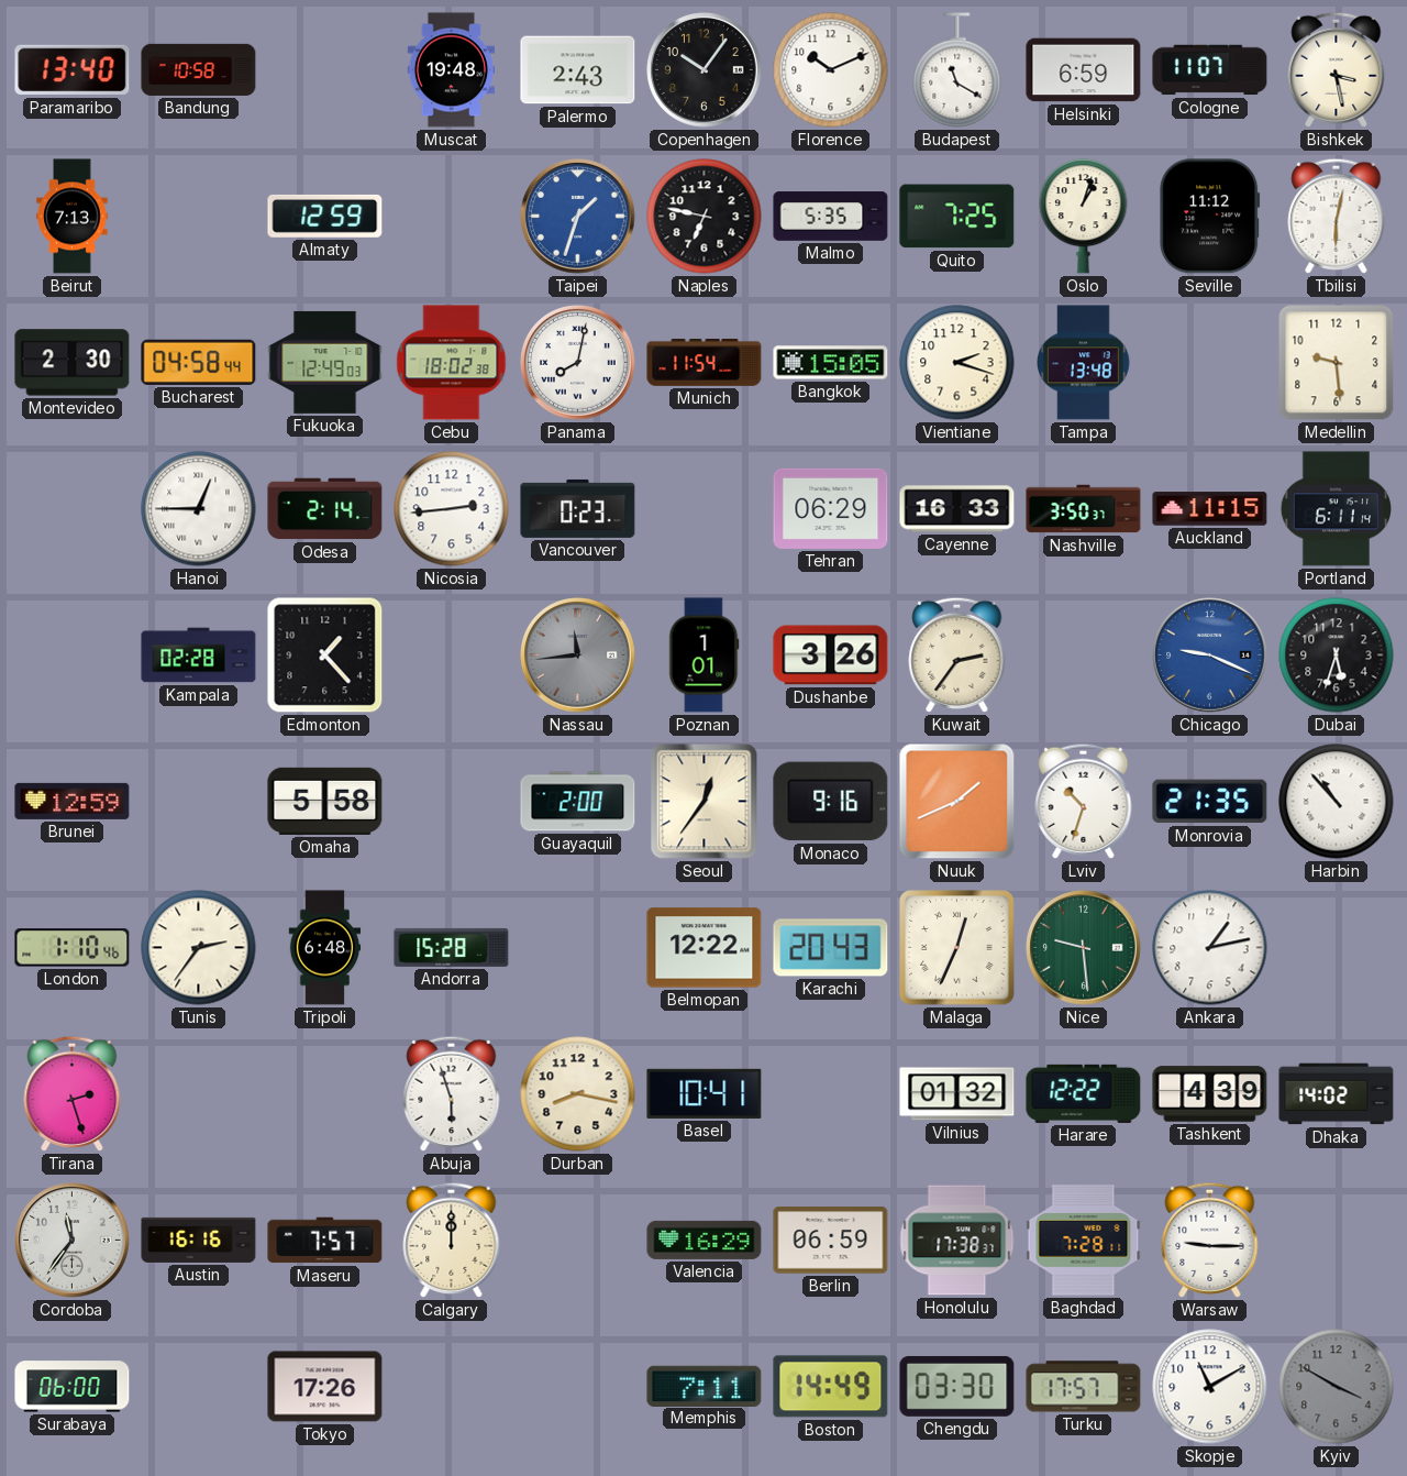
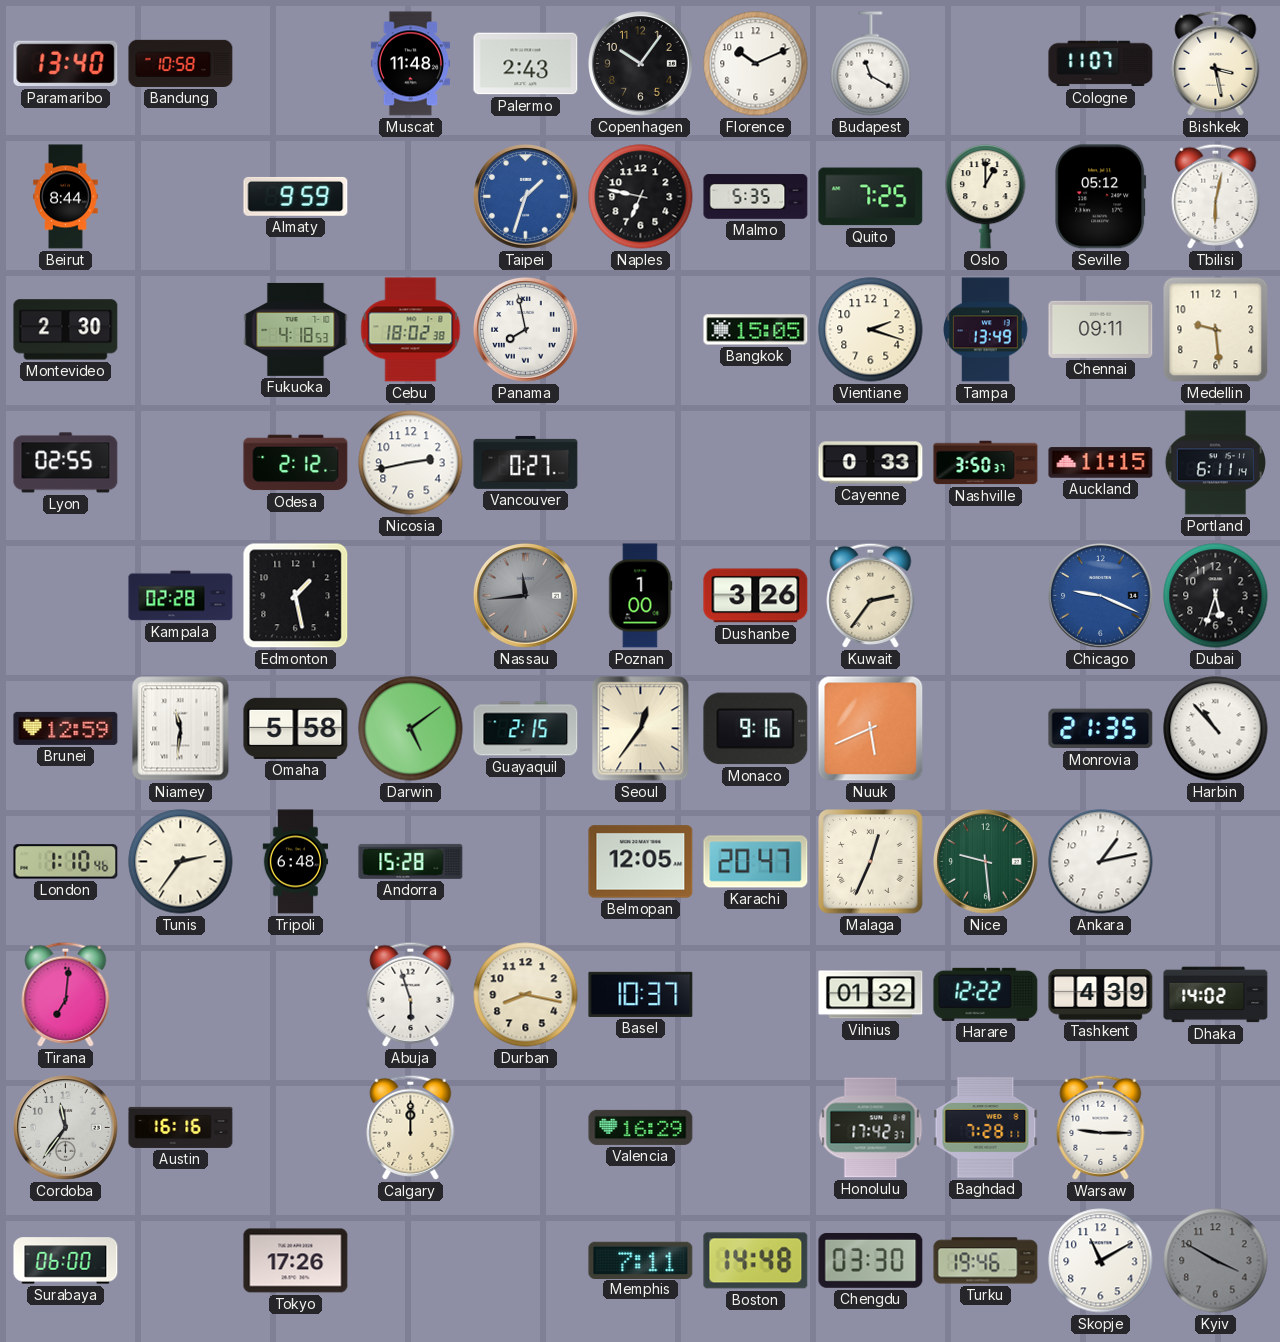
Muscat: 19:48 -> 11:48
Helsinki: 6:59 -> none
Beirut: 7:13 -> 8:44
Almaty: 12:59 -> 9:59
Oslo: 1:03 -> 1:00
Seville: 11:12 -> 05:12
Bucharest: 04:58 -> none
Fukuoka: 12:49 -> 4:18
Panama: 8:02 -> 7:58
Munich: 11:54 -> none
Tampa: 13:48 -> 13:49
Chennai: none -> 09:11
Lyon: none -> 02:55
Hanoi: 12:45 -> none
Odesa: 2:14 -> 2:12
Nicosia: 2:44 -> 2:43
Vancouver: 0:23 -> 0:27
Tehran: 06:29 -> none
Cayenne: 16:33 -> 0:33
Edmonton: 1:23 -> 1:28
Poznan: 1:01 -> 1:00
Niamey: none -> 11:31
Darwin: none -> 5:09
Guayaquil: 2:00 -> 2:15
Nuuk: 1:41 -> 5:41
Lviv: 10:33 -> none
Belmopan: 12:22 -> 12:05
Karachi: 20:43 -> 20:47
Tirana: 2:27 -> 7:01
Basel: 10:41 -> 10:37
Maseru: 7:57 -> none
Berlin: 06:59 -> none
Honolulu: 17:38 -> 17:42
Boston: 14:49 -> 14:48
Turku: 17:57 -> 19:46
